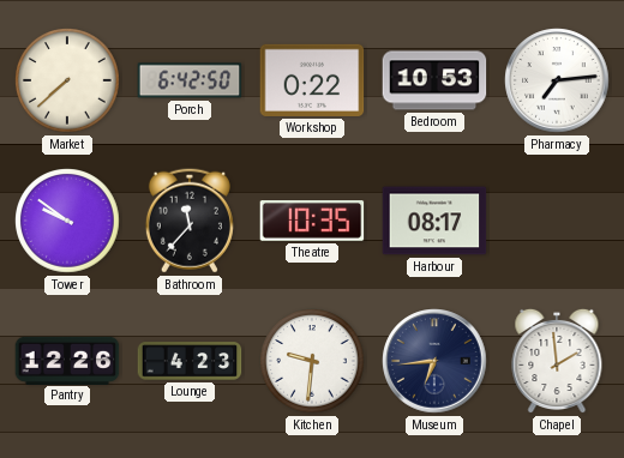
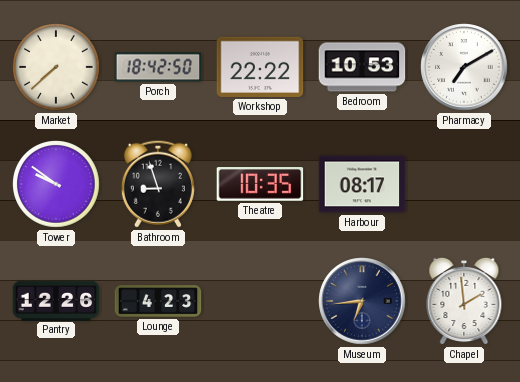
Porch: 6:42 -> 18:42
Workshop: 0:22 -> 22:22
Pharmacy: 7:14 -> 7:10
Bathroom: 11:37 -> 8:57
Kitchen: 9:31 -> none
